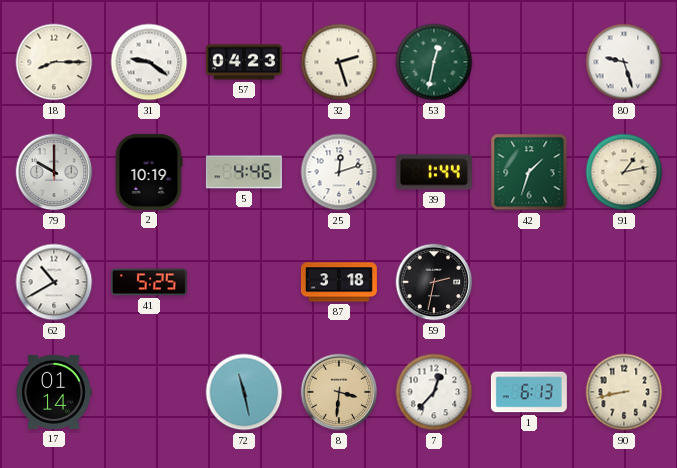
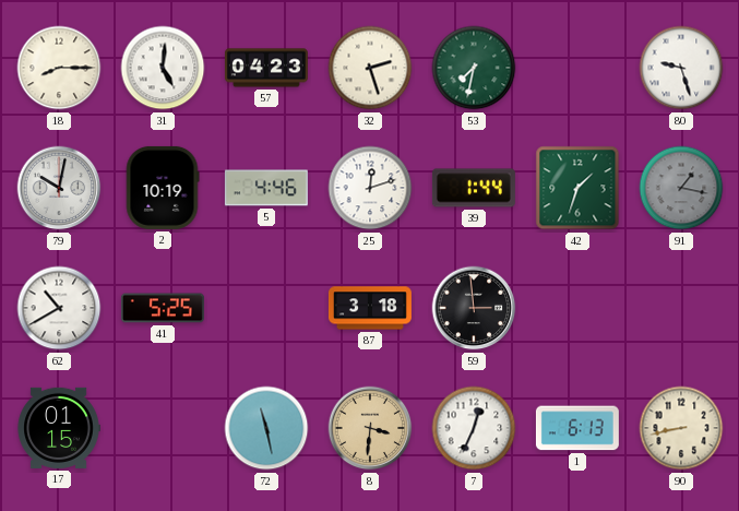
31: 9:21 -> 5:01
53: 12:32 -> 7:32
79: 10:00 -> 10:02
91: 1:13 -> 1:17
91 dial: cream -> grey
59: 2:32 -> 2:59
17: 01:14 -> 01:15
7: 12:37 -> 12:34
